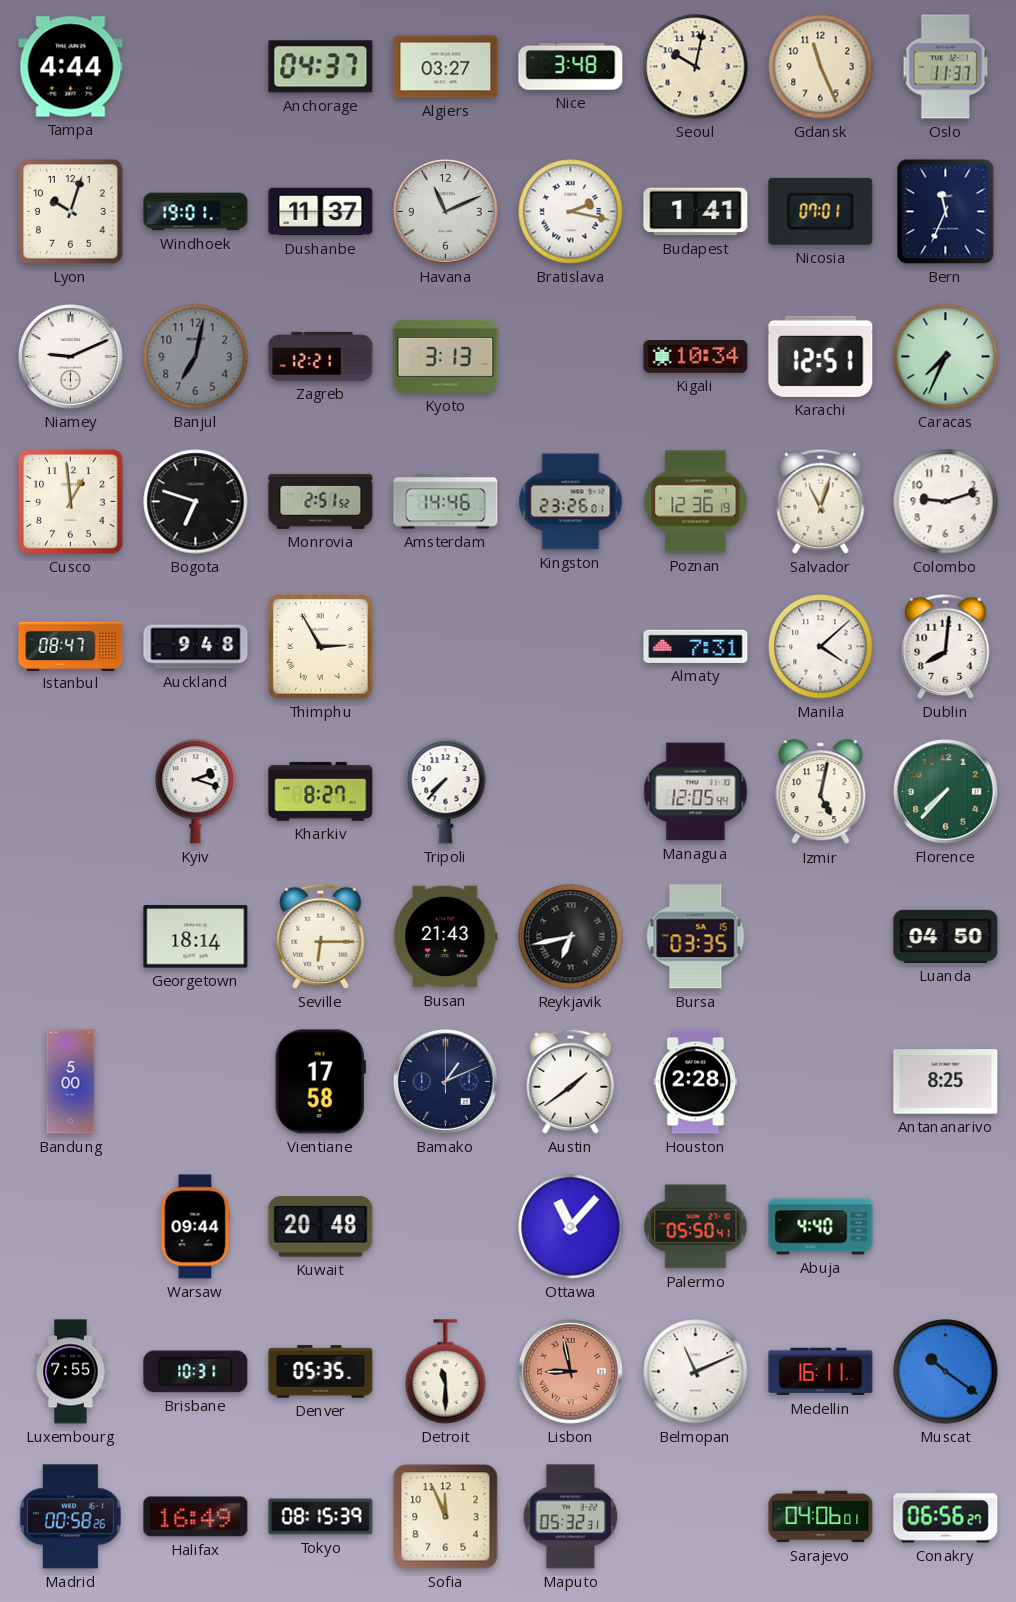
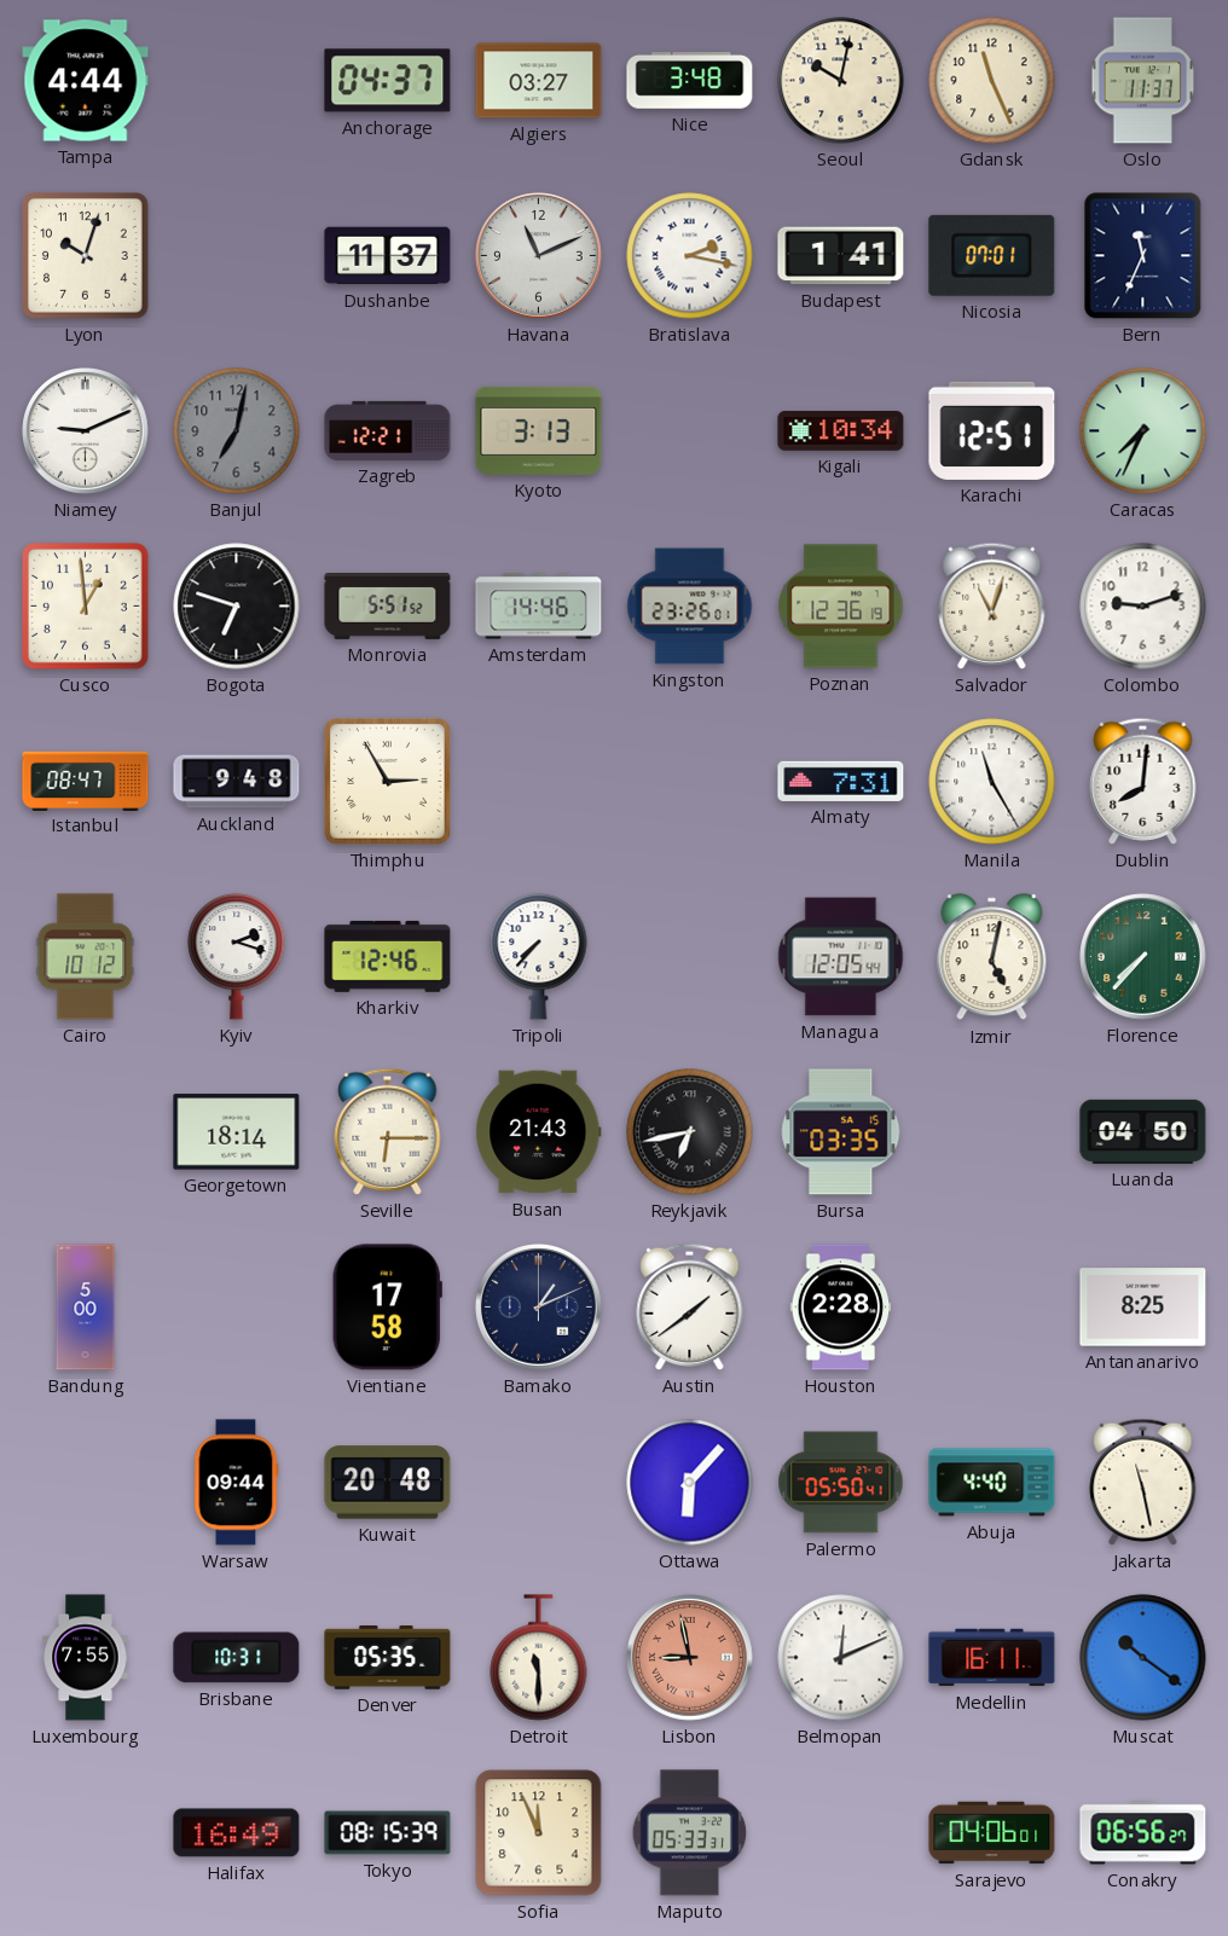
Windhoek: 19:01 -> none
Monrovia: 2:51 -> 5:51
Manila: 4:08 -> 11:25
Cairo: none -> 10:12
Kharkiv: 8:27 -> 12:46
Ottawa: 11:07 -> 6:07
Jakarta: none -> 11:28
Belmopan: 11:11 -> 12:11
Madrid: 00:58 -> none
Maputo: 05:32 -> 05:33
